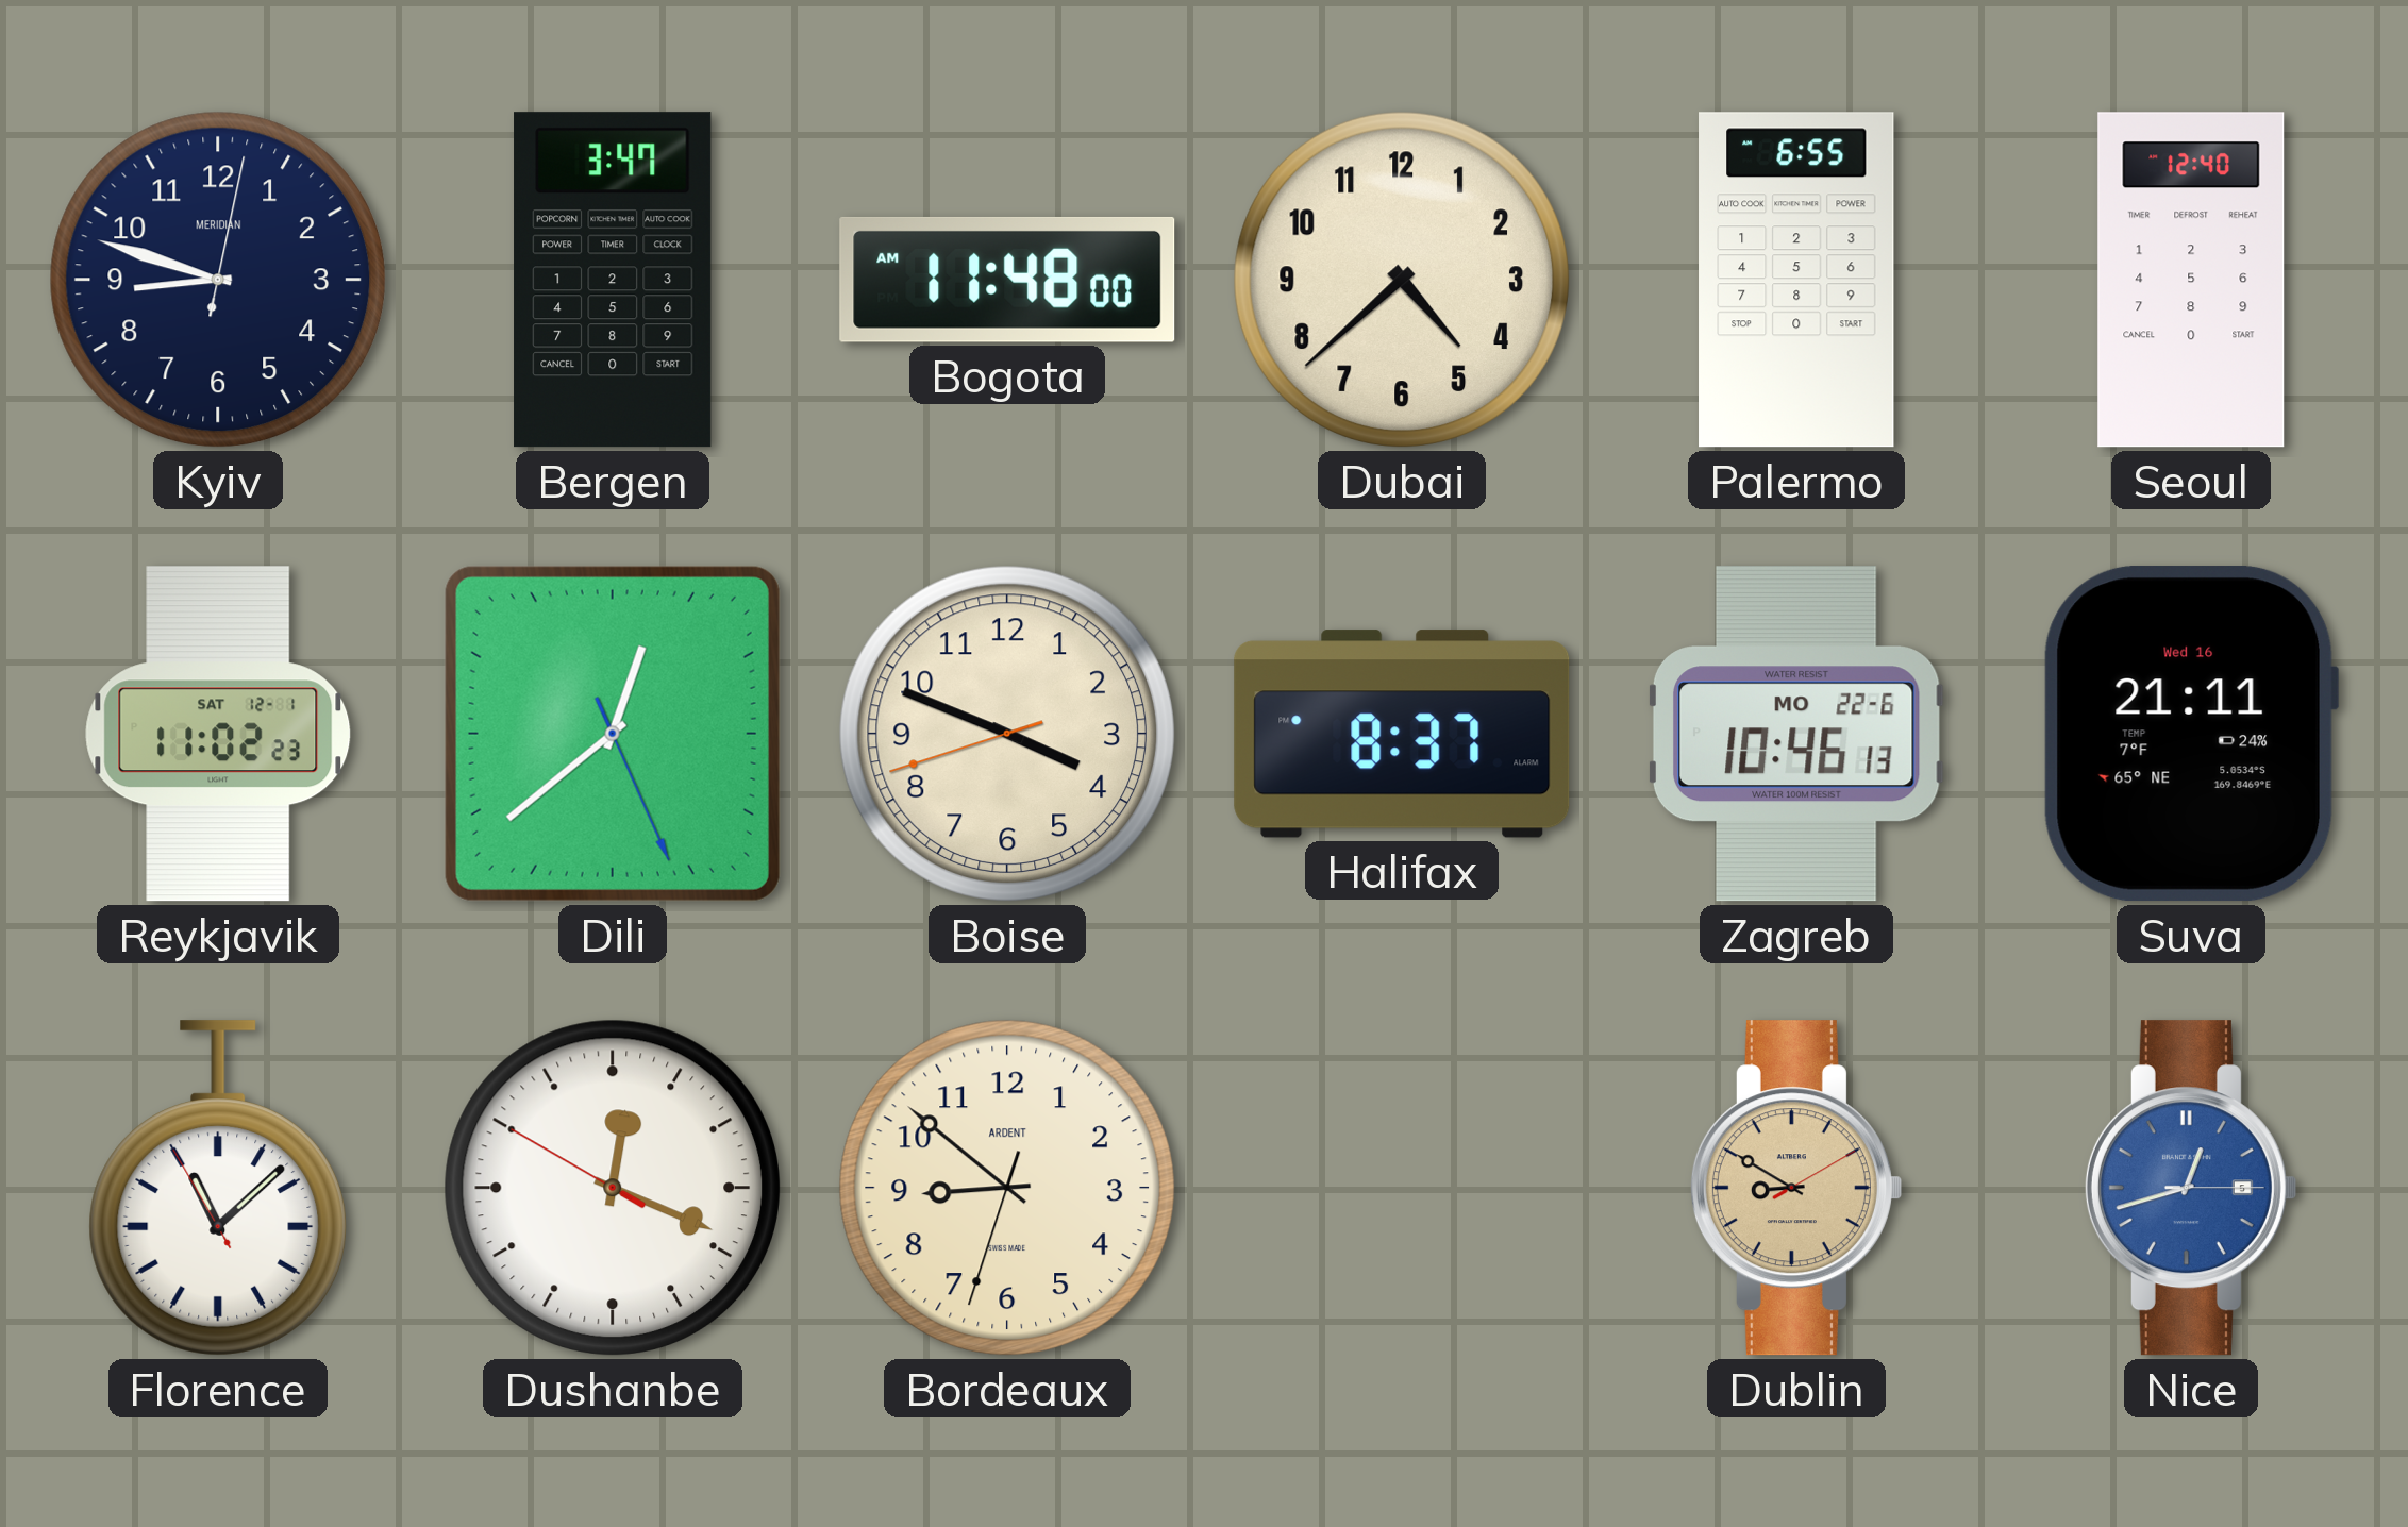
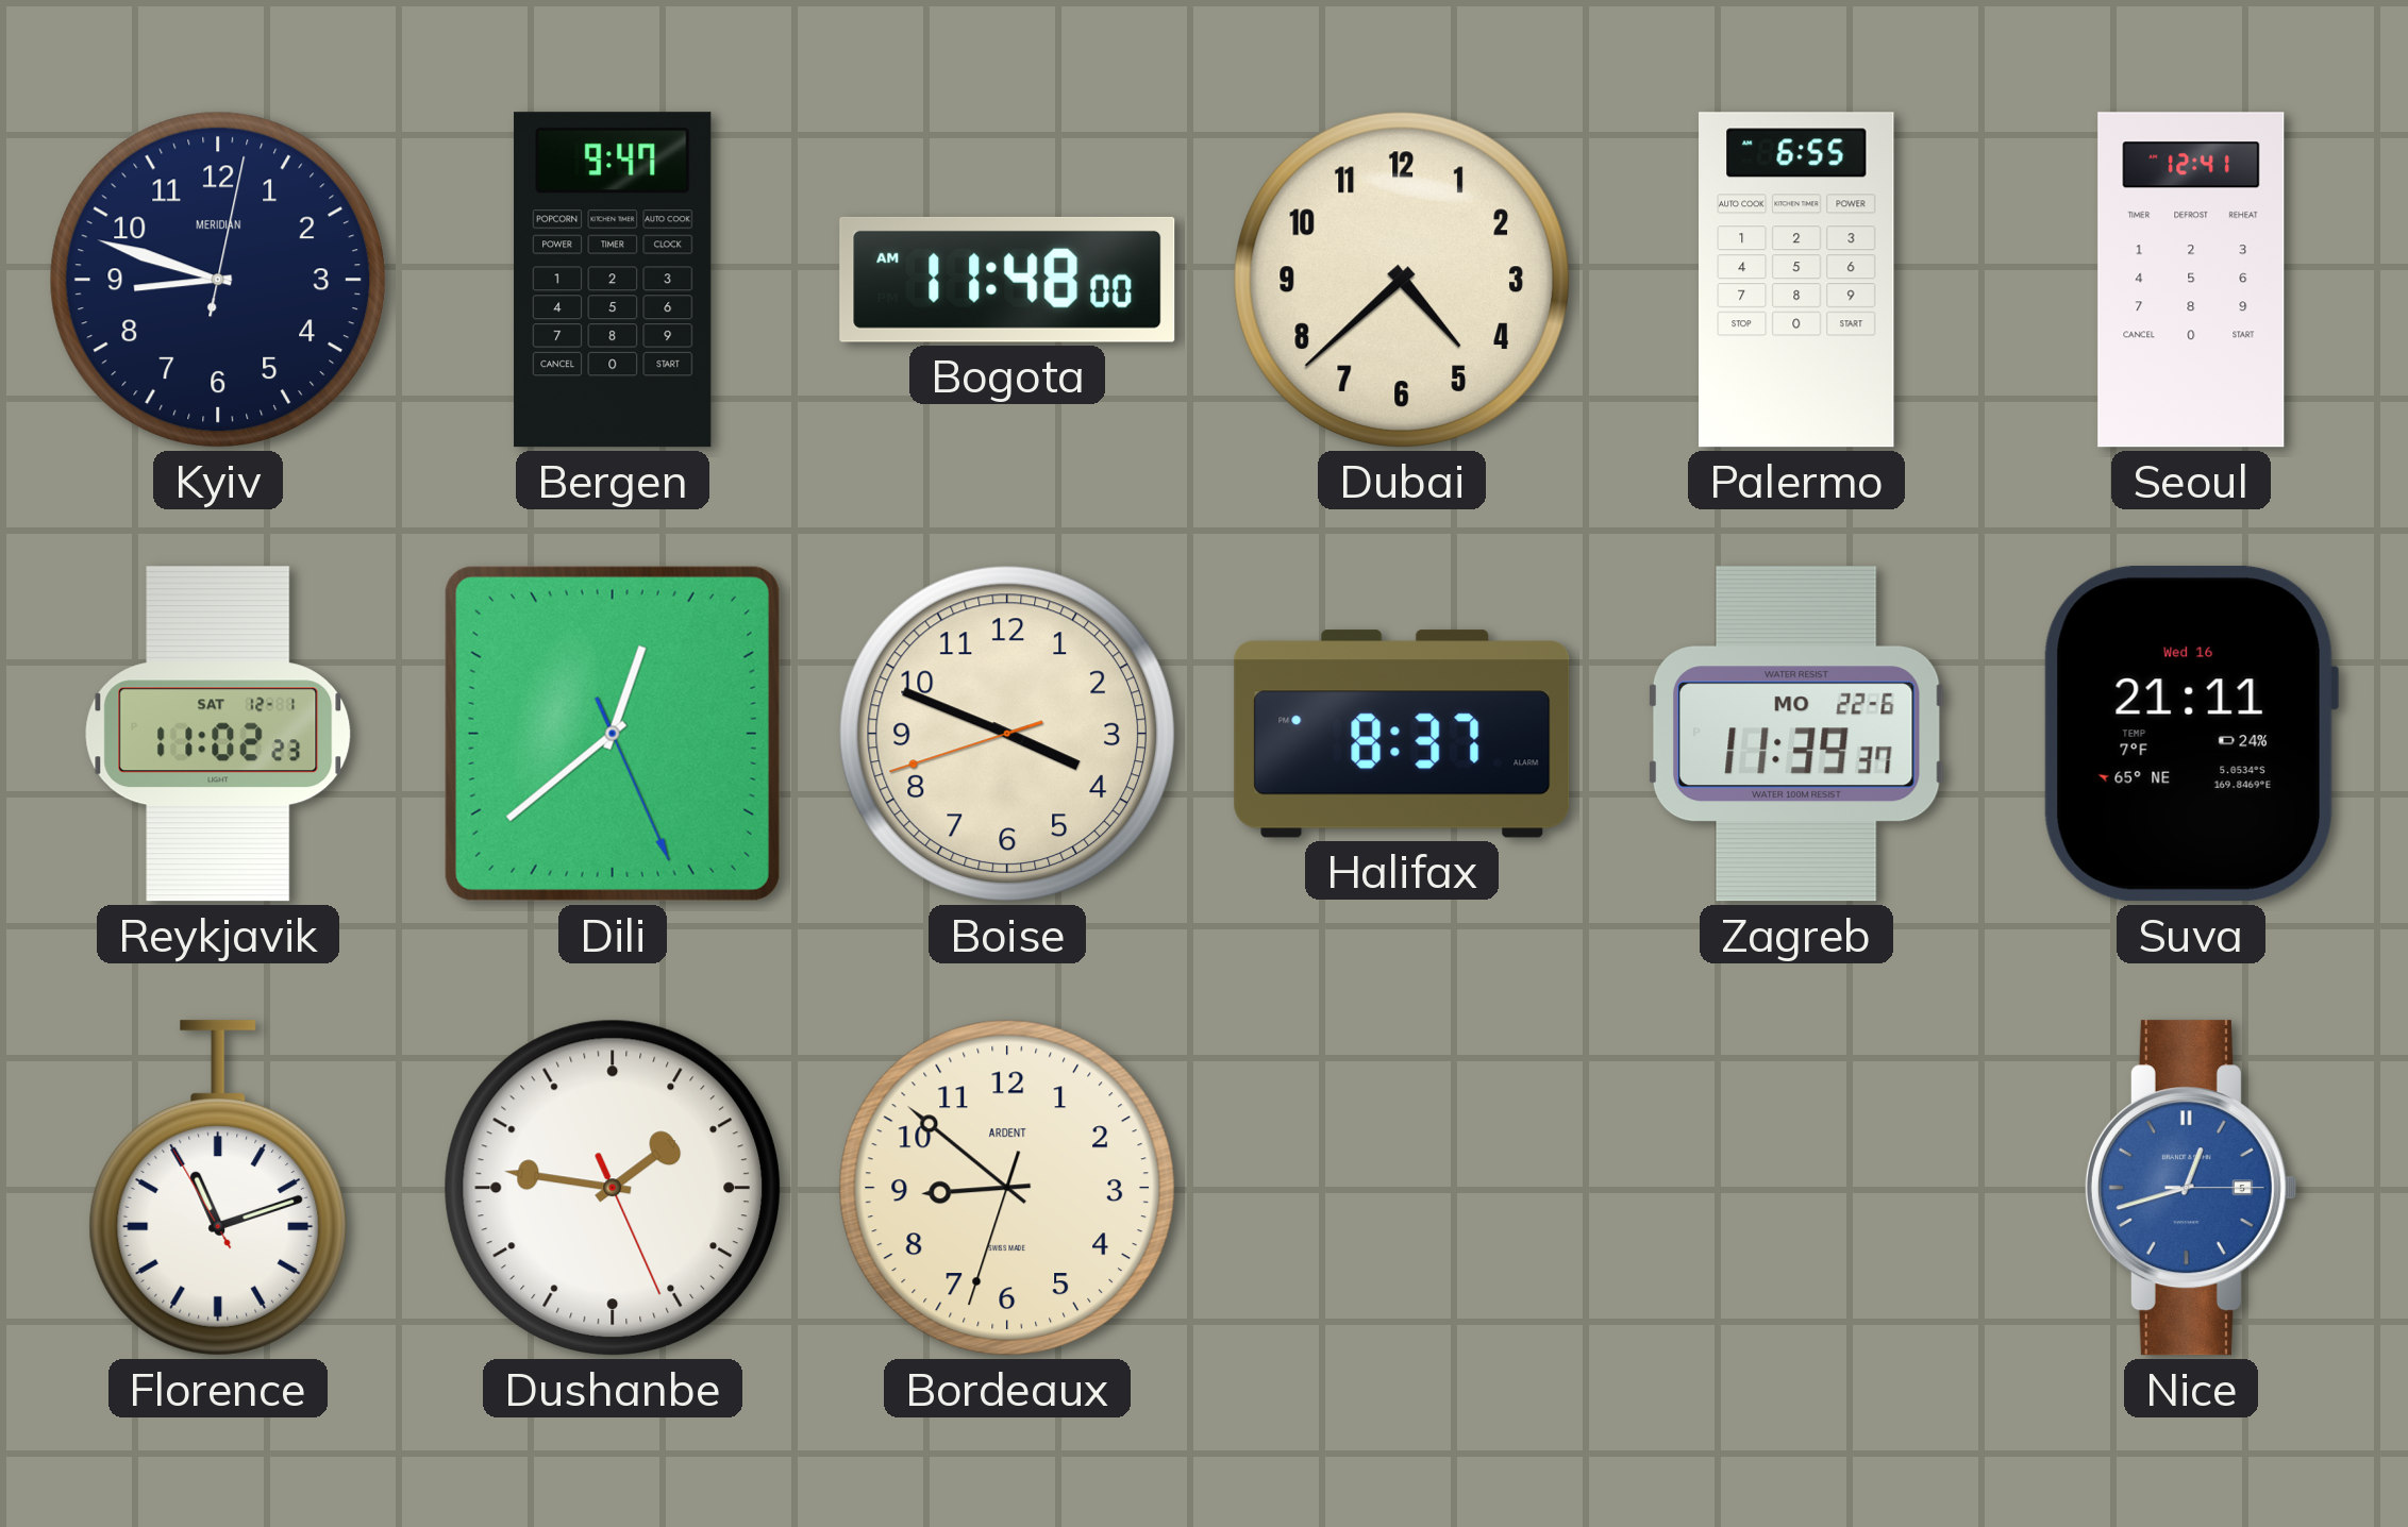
Bergen: 3:47 -> 9:47
Seoul: 12:40 -> 12:41
Zagreb: 10:46 -> 11:39
Florence: 11:07 -> 11:11
Dushanbe: 12:18 -> 1:46
Dublin: 8:50 -> none
